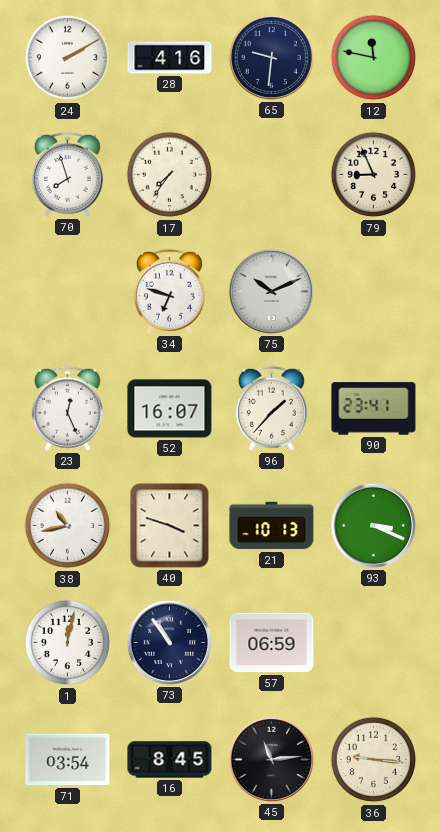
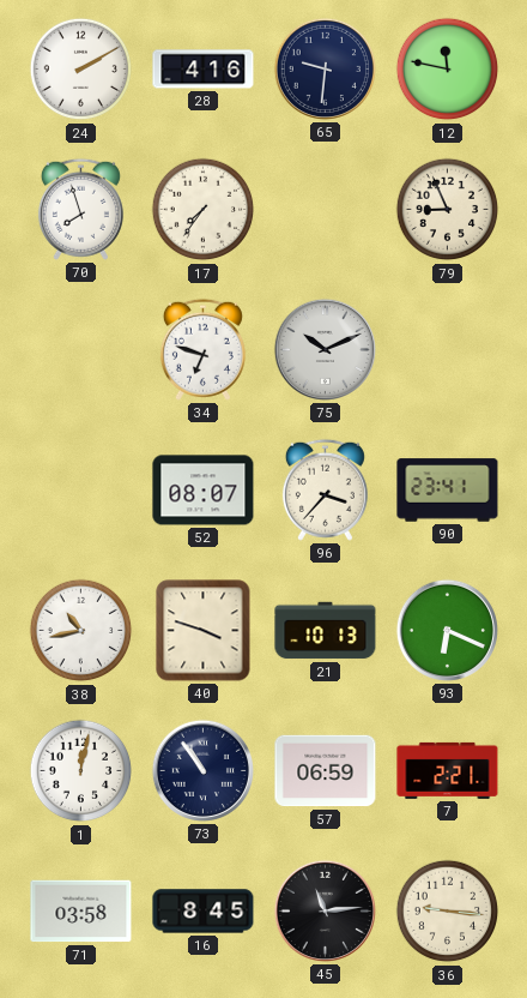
23: 12:26 -> none
52: 16:07 -> 08:07
96: 1:37 -> 3:37
93: 3:19 -> 6:19
7: none -> 2:21
71: 03:54 -> 03:58
